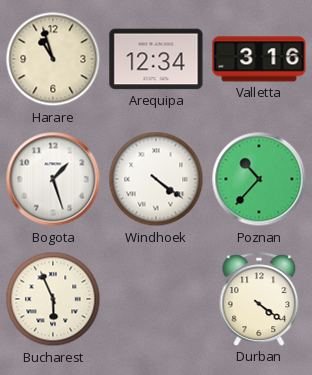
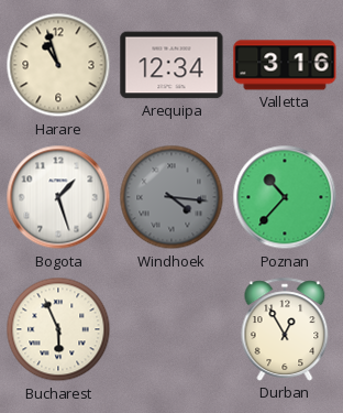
Windhoek: 4:21 -> 4:16
Windhoek dial: white -> grey
Durban: 4:21 -> 12:55
